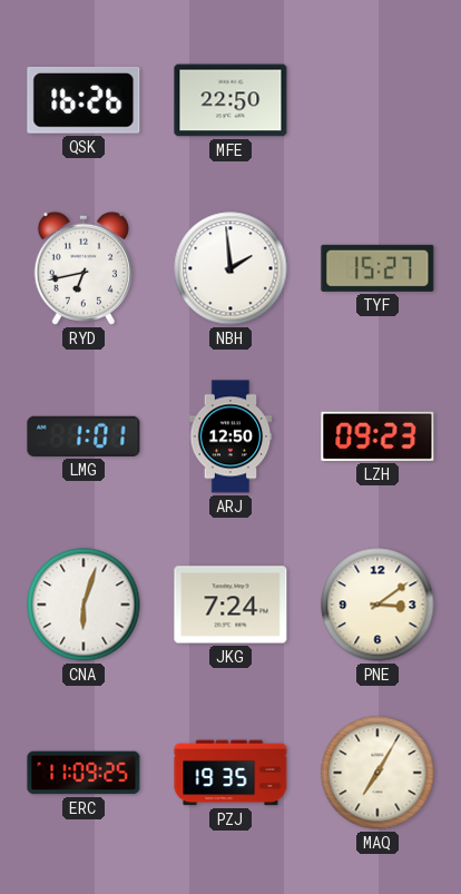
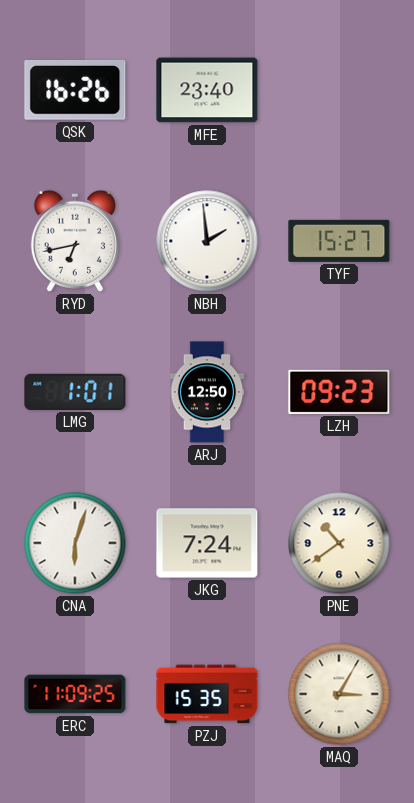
MFE: 22:50 -> 23:40
PNE: 3:09 -> 10:39
PZJ: 19:35 -> 15:35
MAQ: 7:05 -> 3:05
